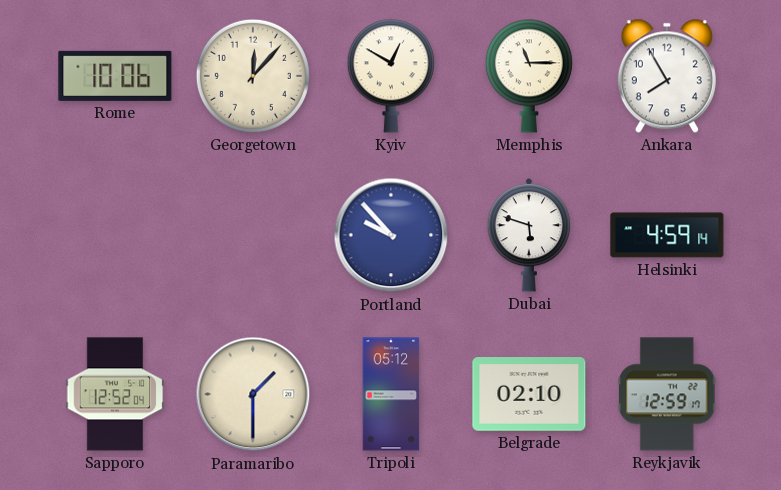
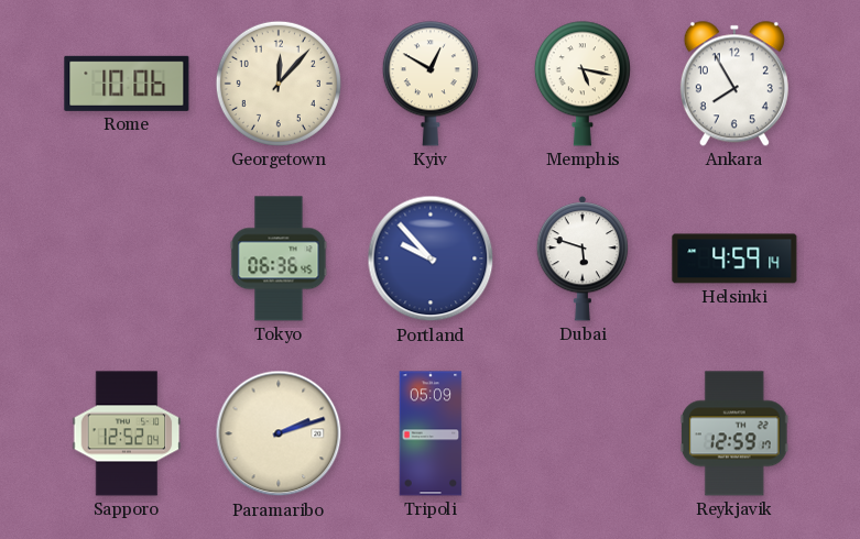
Memphis: 11:15 -> 5:17
Tokyo: none -> 06:36
Paramaribo: 1:30 -> 2:12
Tripoli: 05:12 -> 05:09
Belgrade: 02:10 -> none
